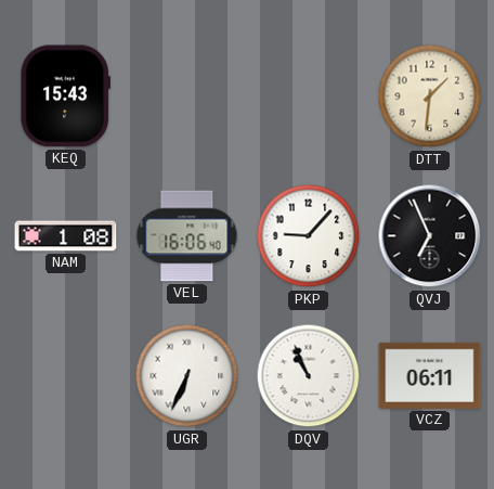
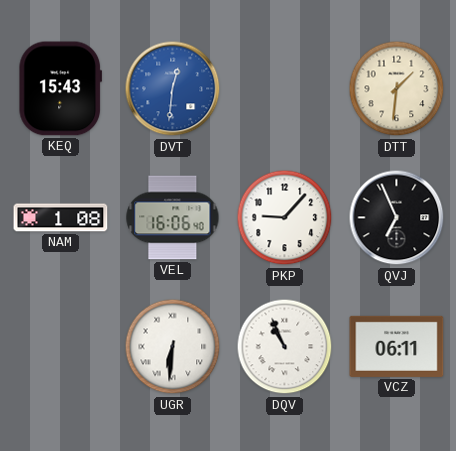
DVT: none -> 12:31
UGR: 6:34 -> 6:31
